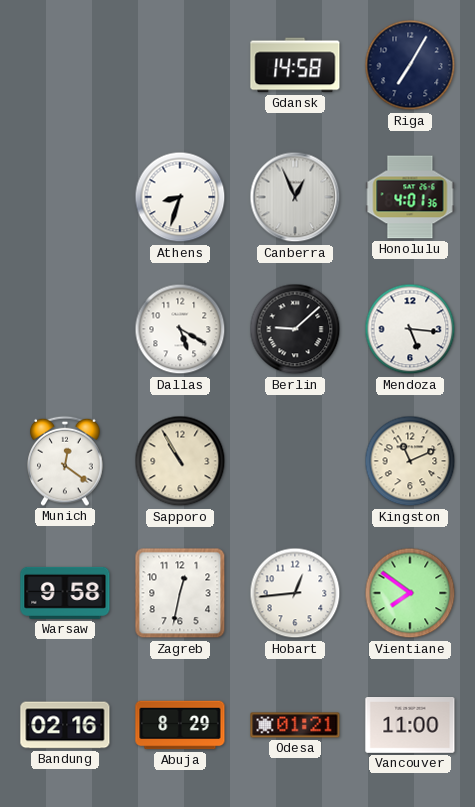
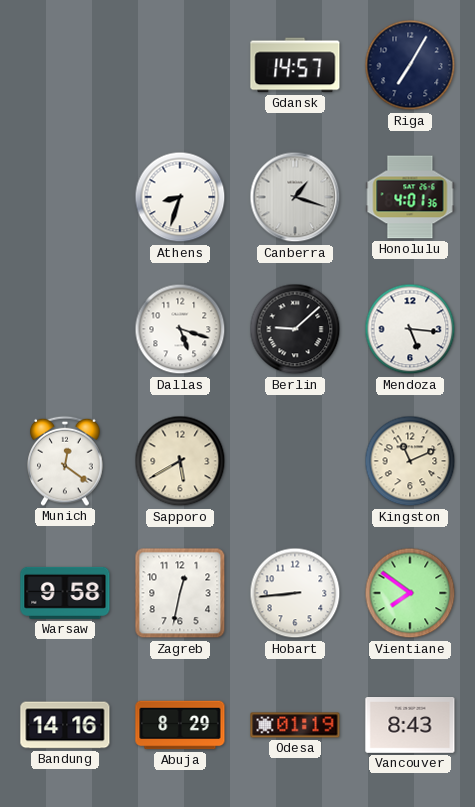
Gdansk: 14:58 -> 14:57
Canberra: 12:56 -> 1:18
Dallas: 5:20 -> 5:18
Sapporo: 10:55 -> 5:40
Hobart: 12:44 -> 8:44
Bandung: 02:16 -> 14:16
Odesa: 01:21 -> 01:19
Vancouver: 11:00 -> 8:43
